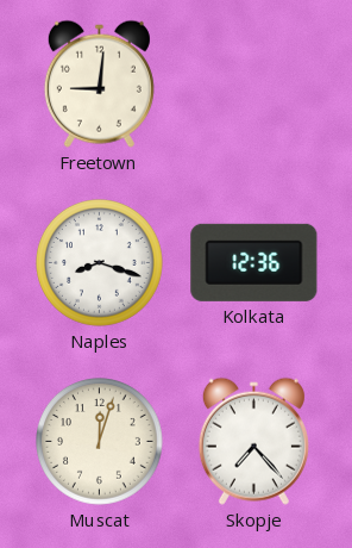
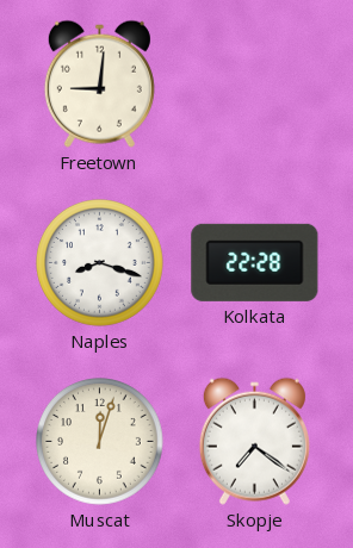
Kolkata: 12:36 -> 22:28
Skopje: 7:23 -> 7:21
